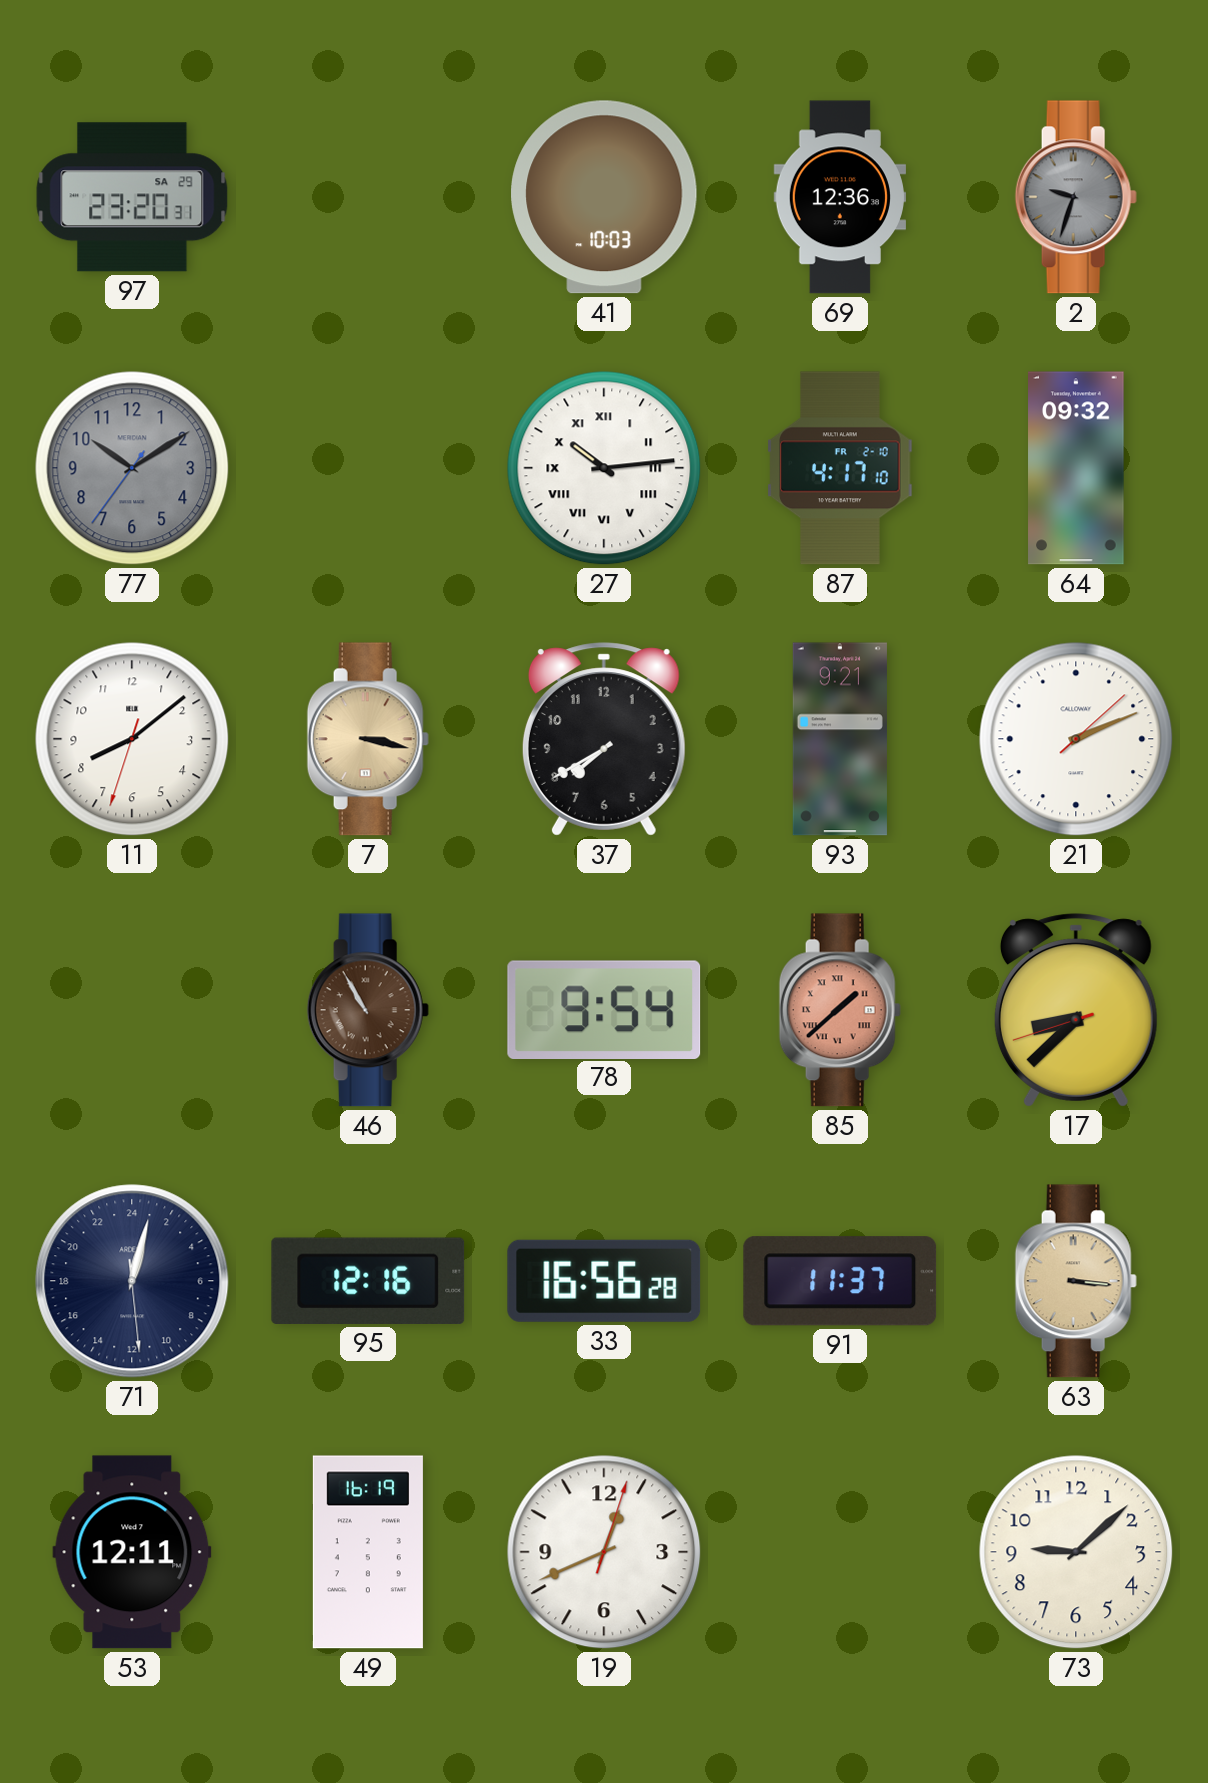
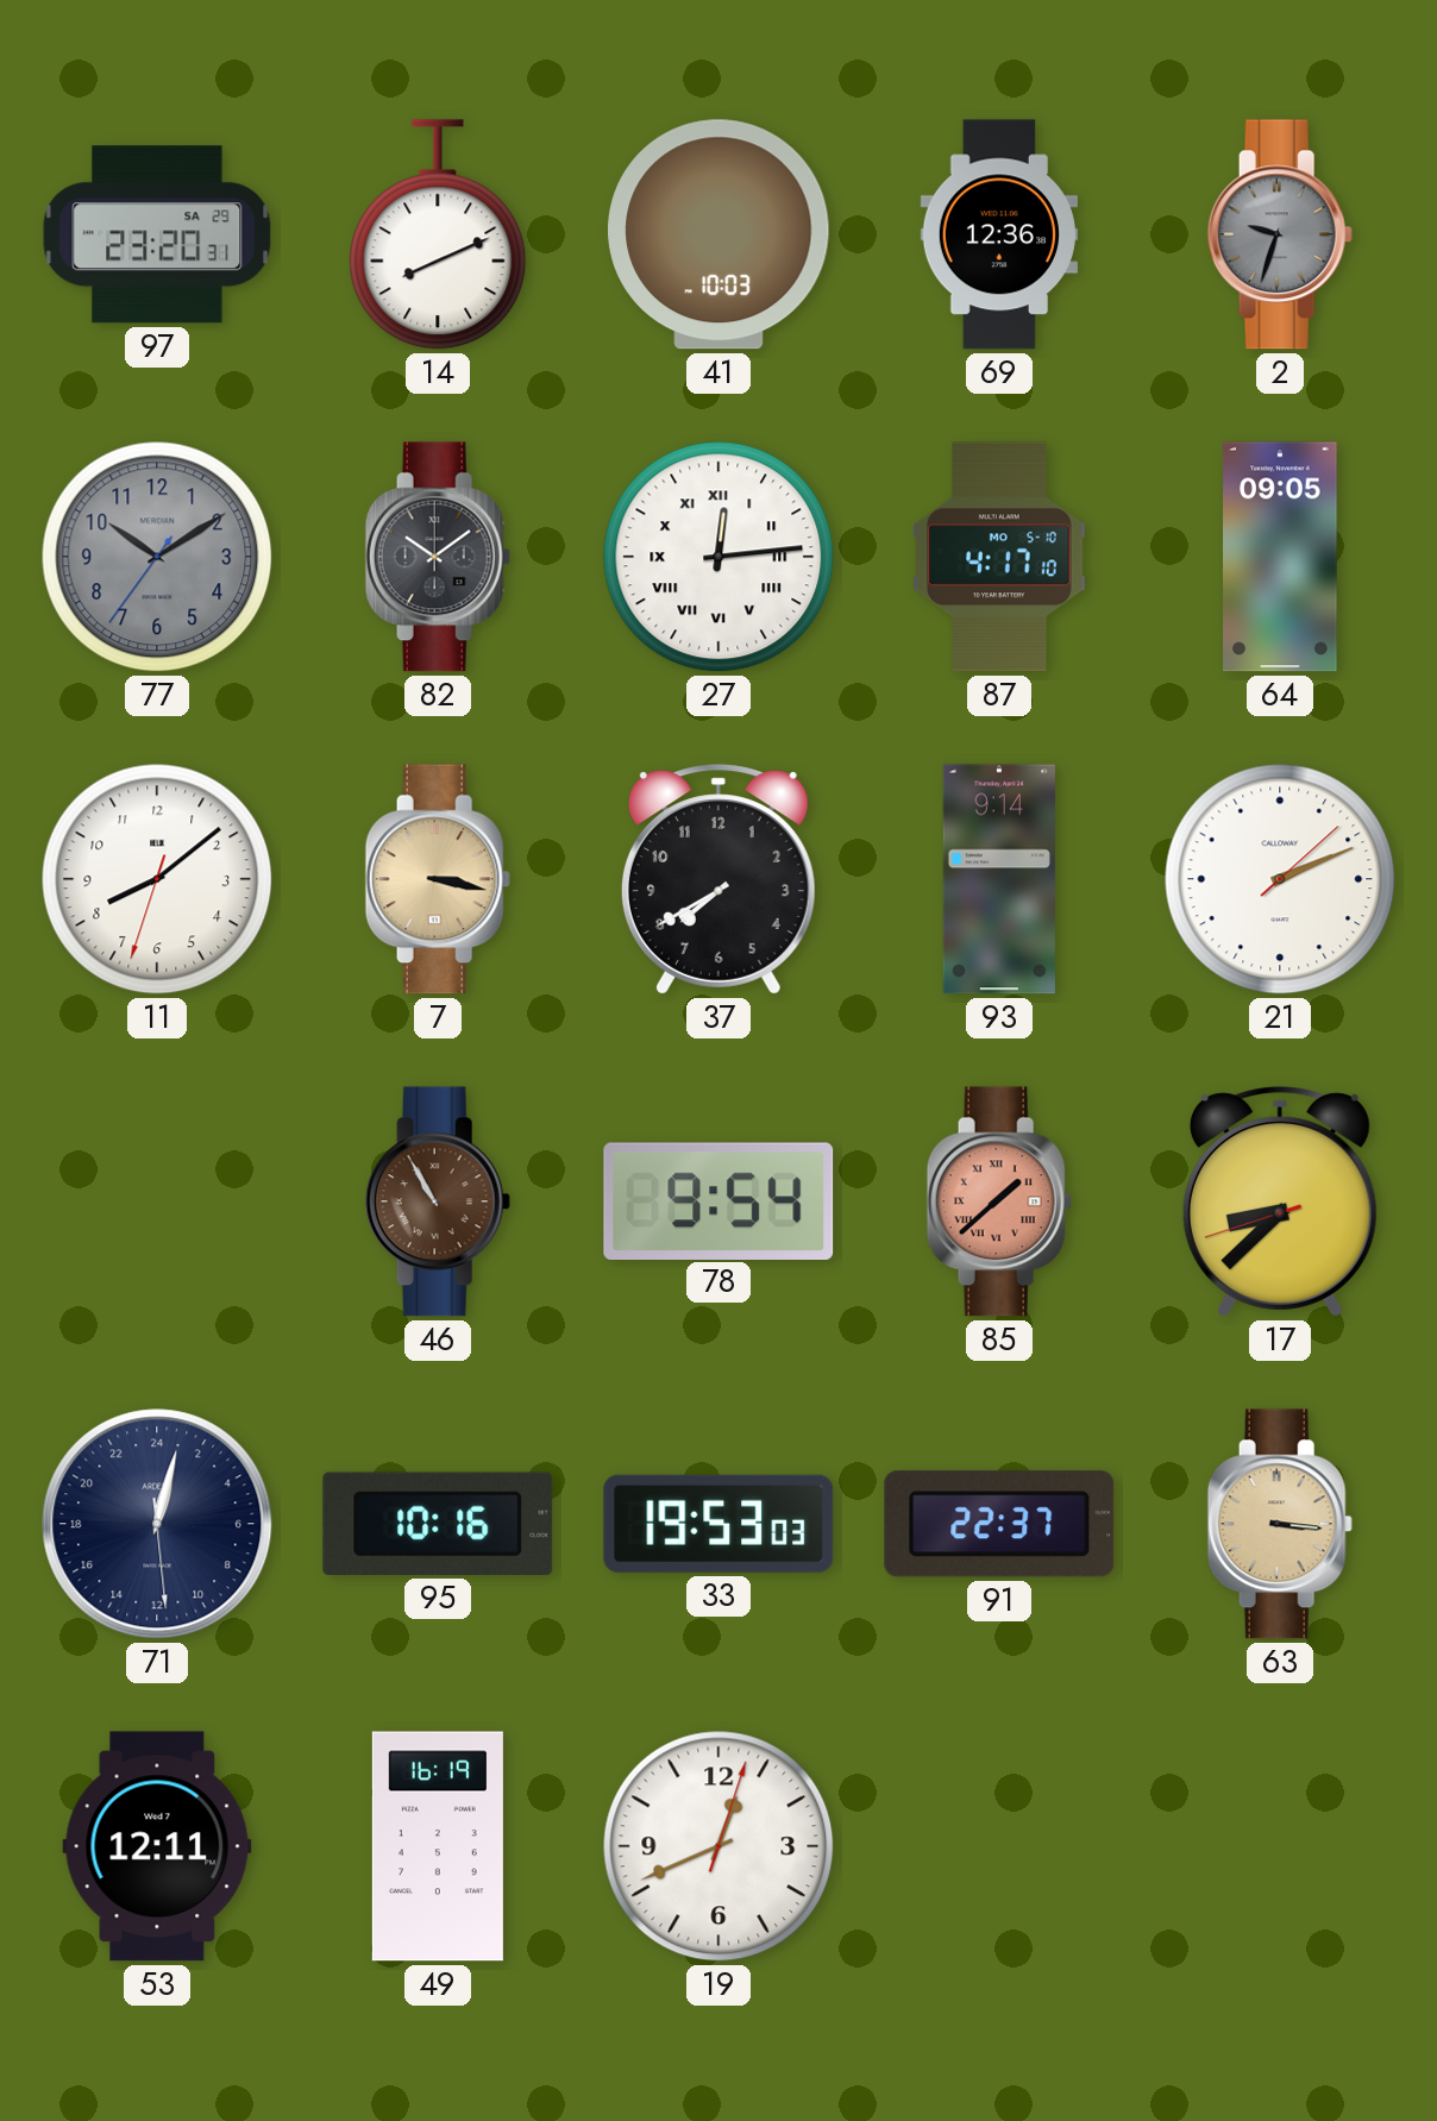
14: none -> 8:11
82: none -> 10:09
27: 10:14 -> 12:14
87 date: FR 2-10 -> MO 5-10
64: 09:32 -> 09:05
93: 9:21 -> 9:14
95: 12:16 -> 10:16
33: 16:56 -> 19:53
91: 11:37 -> 22:37
73: 9:08 -> none
